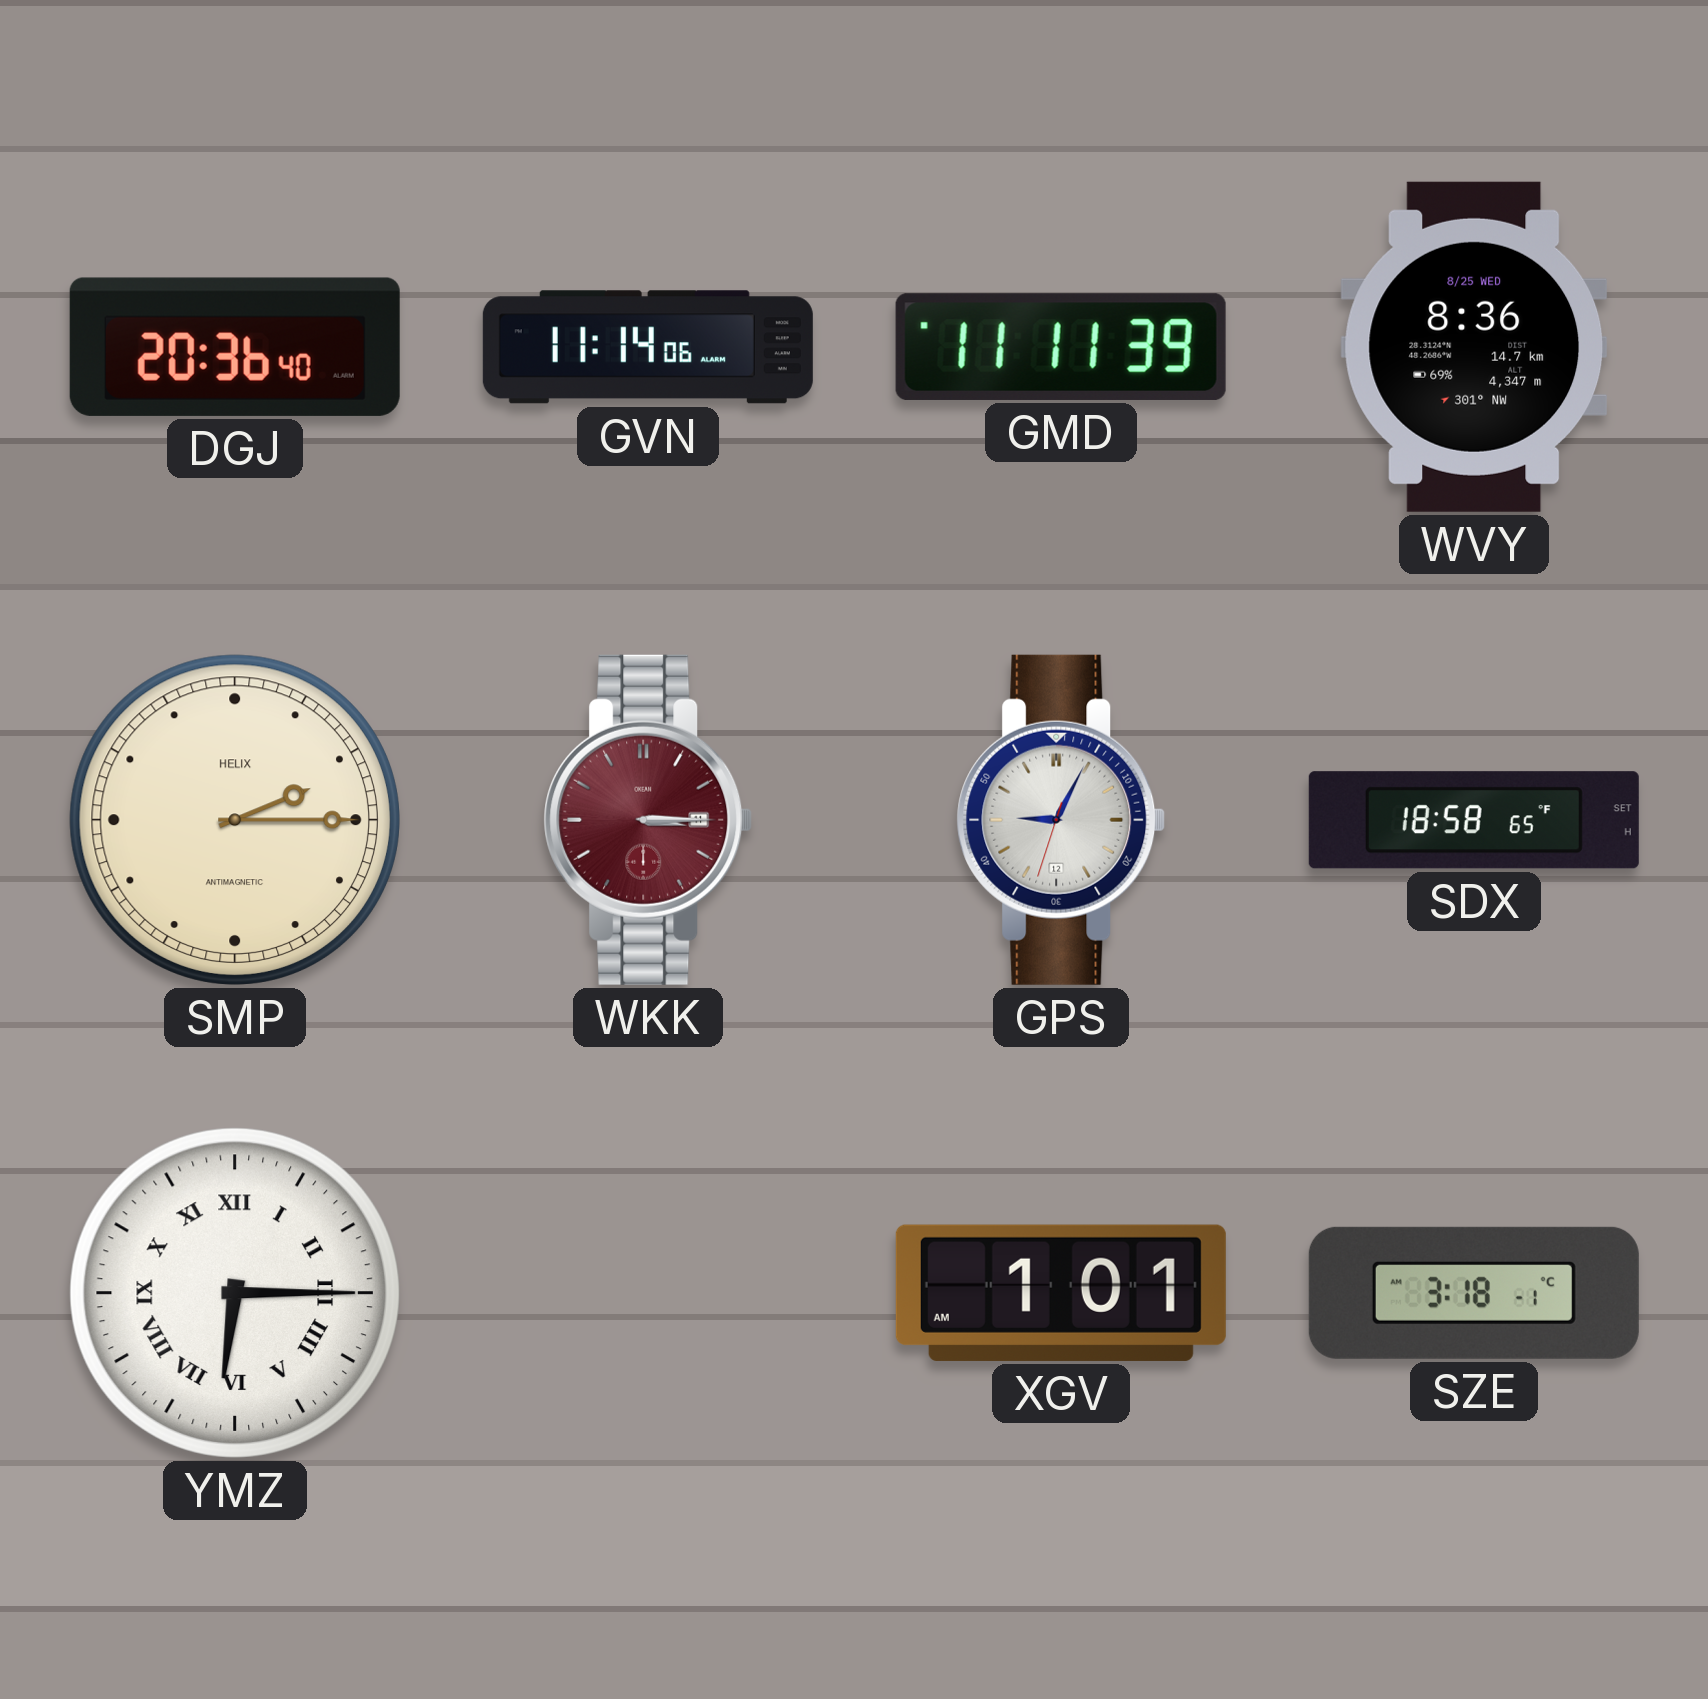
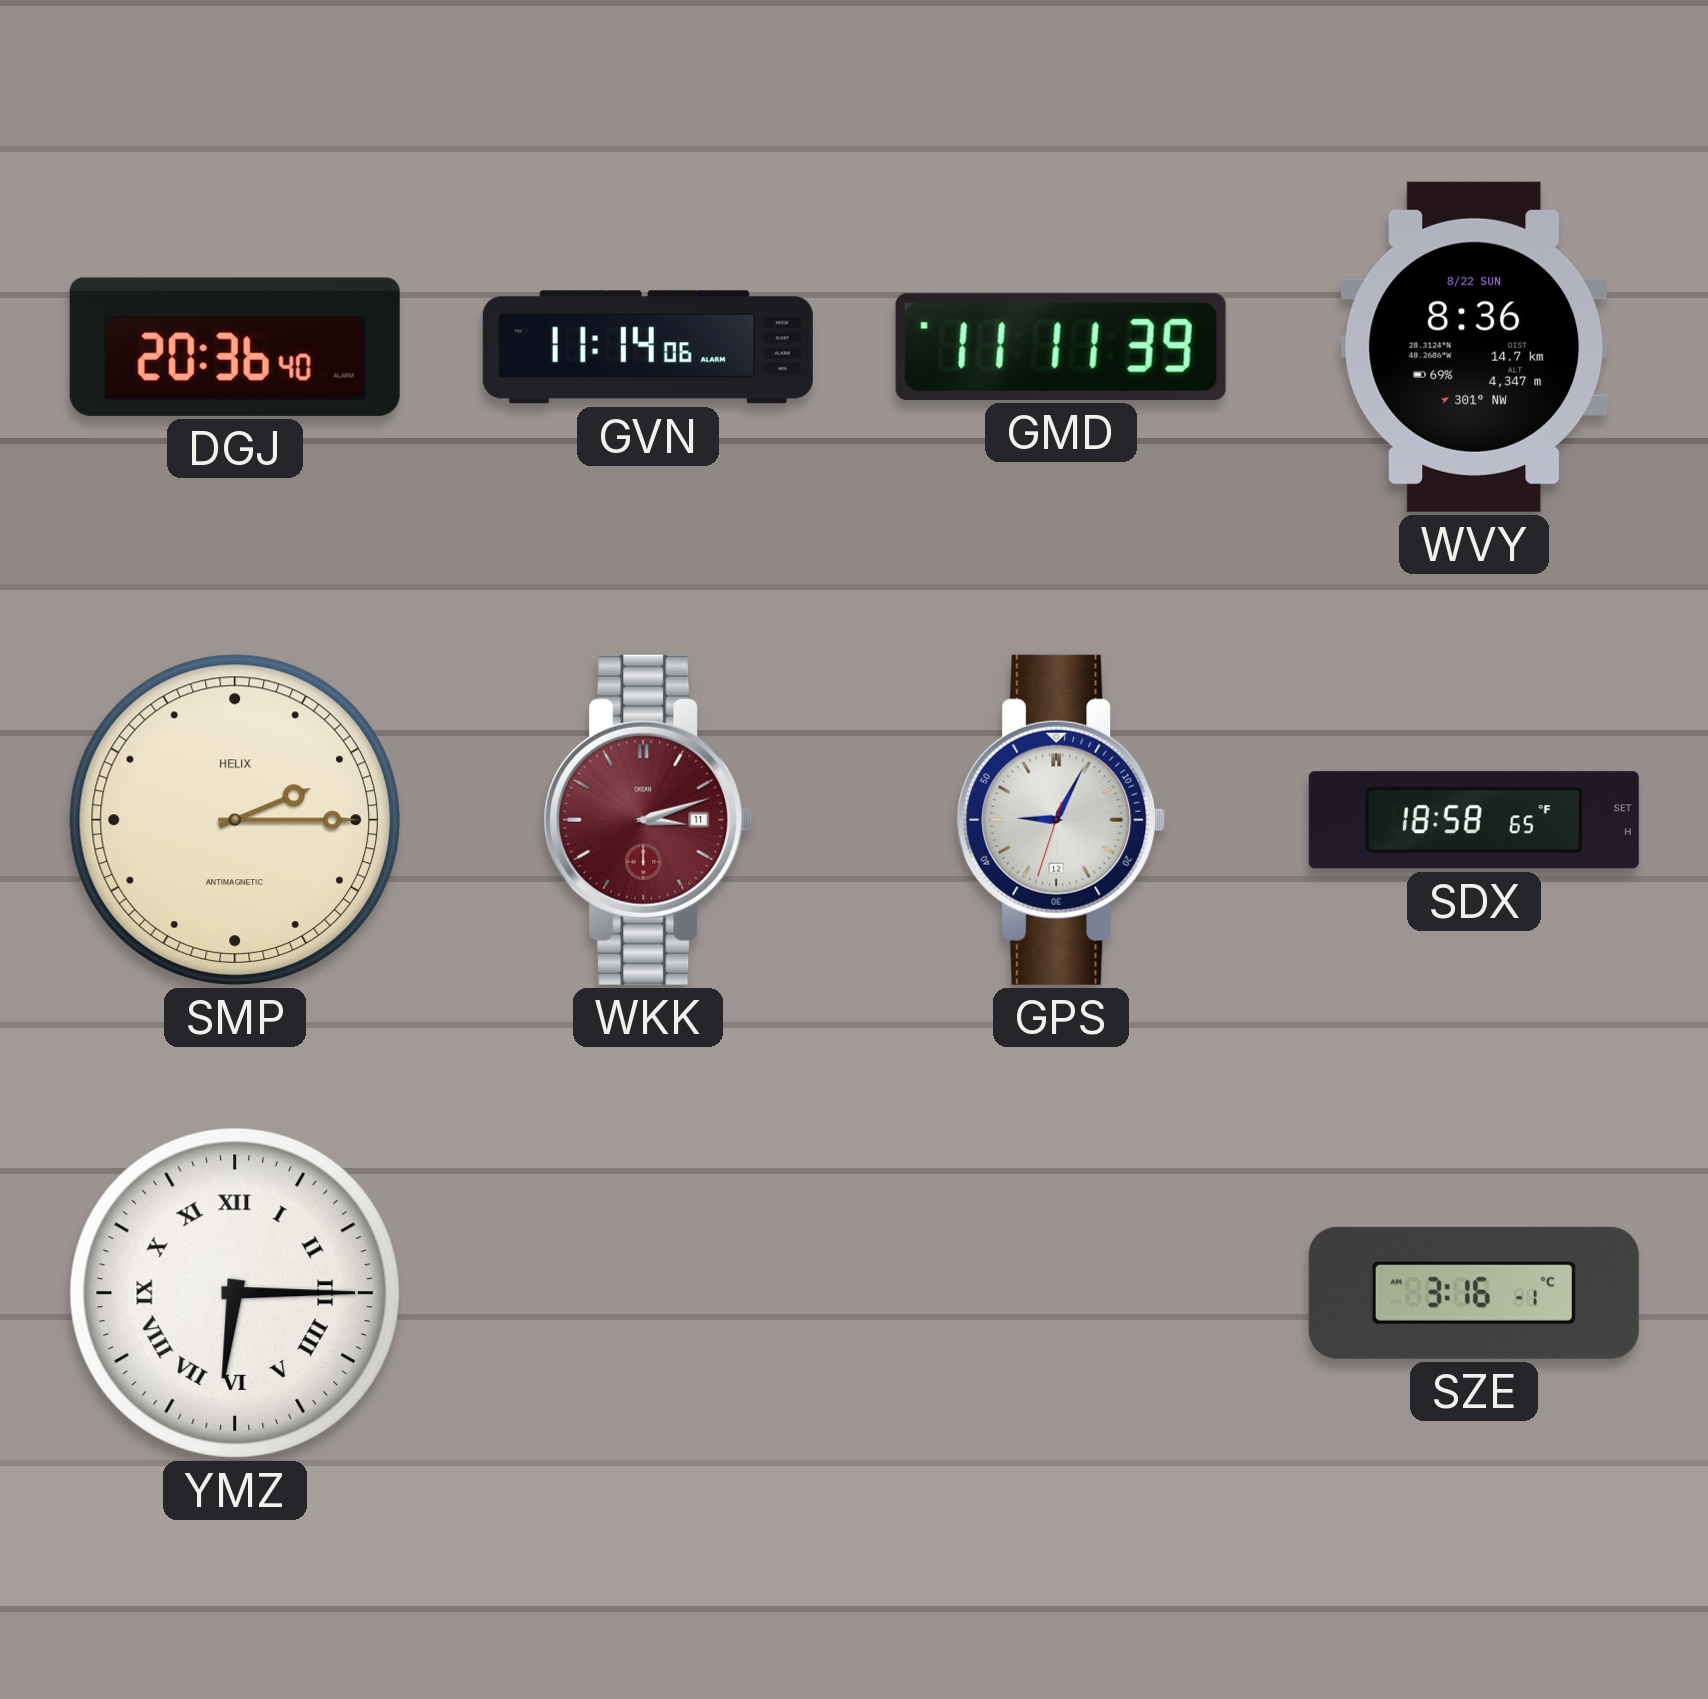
WVY date: 8/25 WED -> 8/22 SUN
WKK: 3:15 -> 3:12
XGV: 1:01 -> none
SZE: 3:18 -> 3:16
